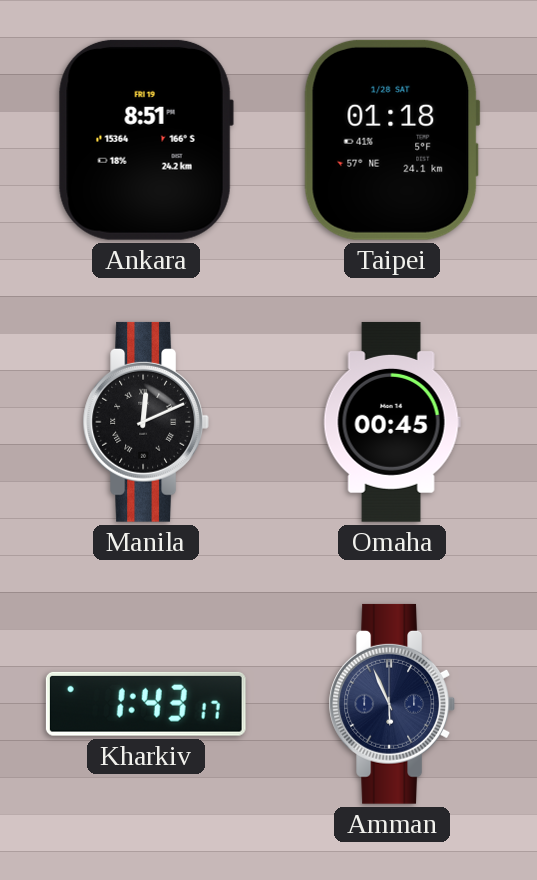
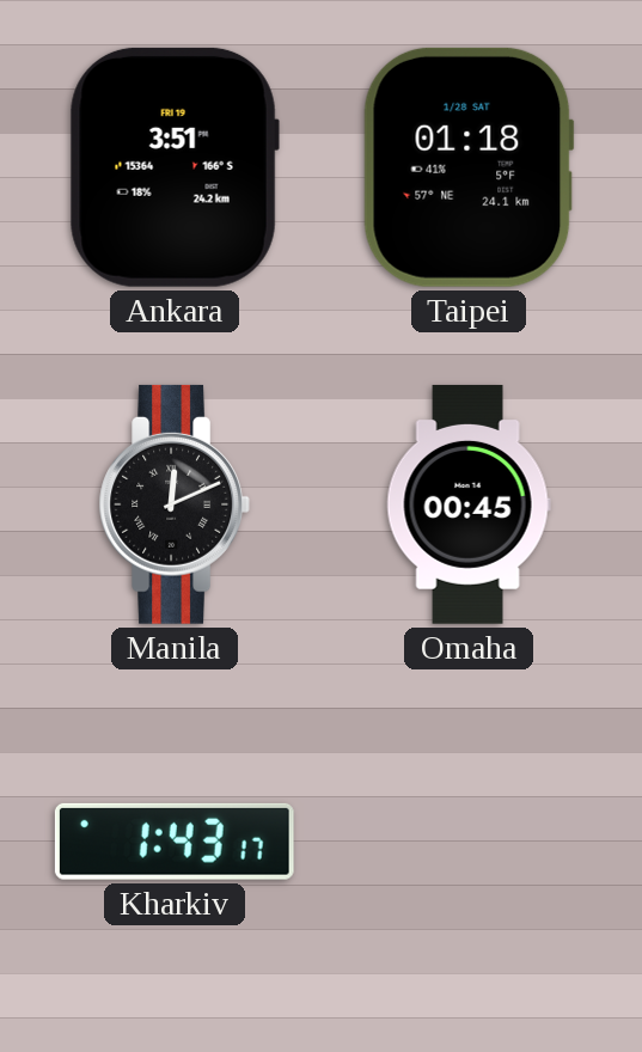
Ankara: 8:51 -> 3:51
Amman: 5:56 -> none
